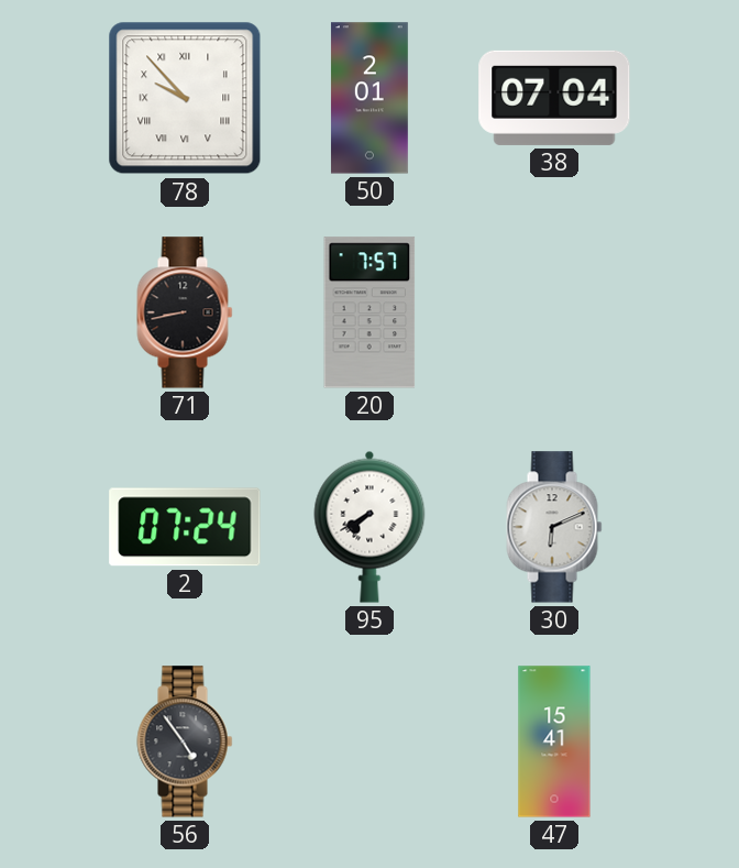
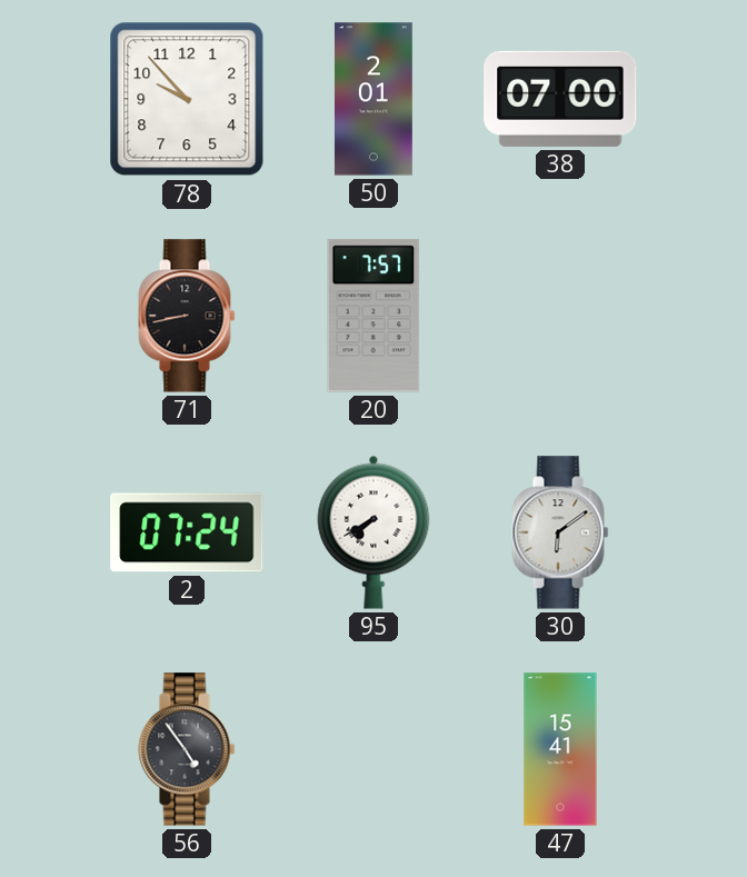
78 numerals: Roman -> Arabic
38: 07:04 -> 07:00
30: 6:11 -> 6:09
